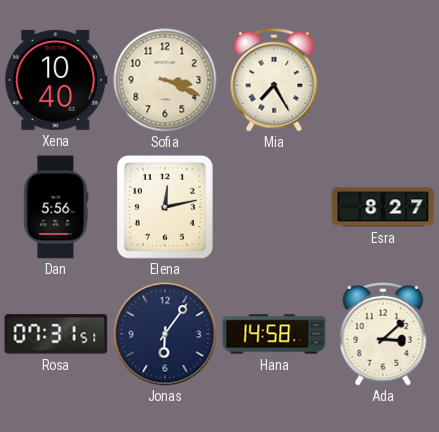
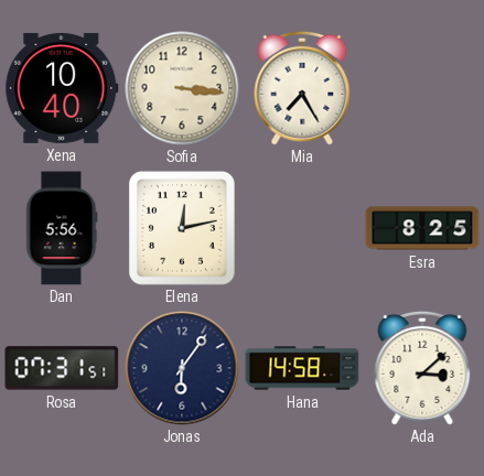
Sofia: 3:19 -> 3:16
Esra: 8:27 -> 8:25
